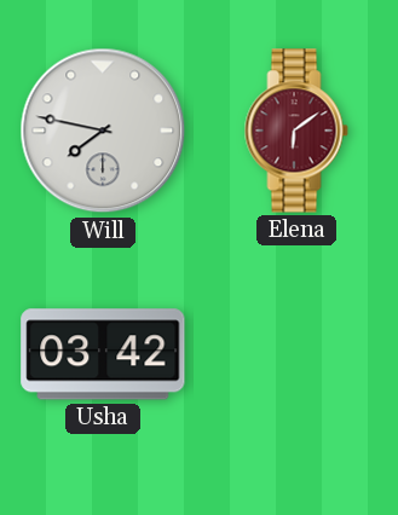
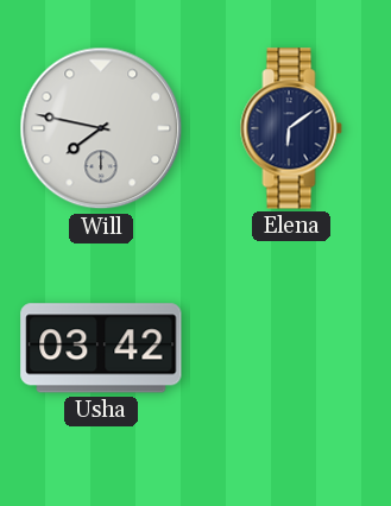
Elena dial: burgundy -> navy
